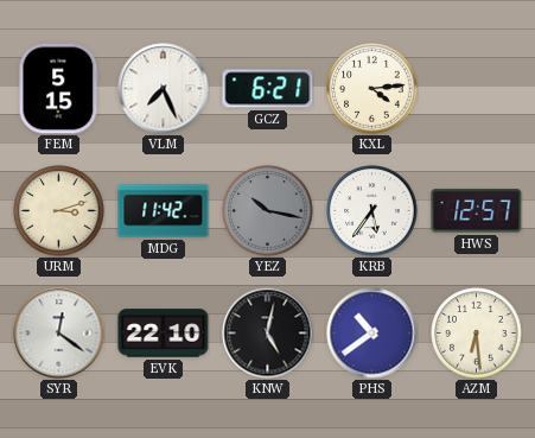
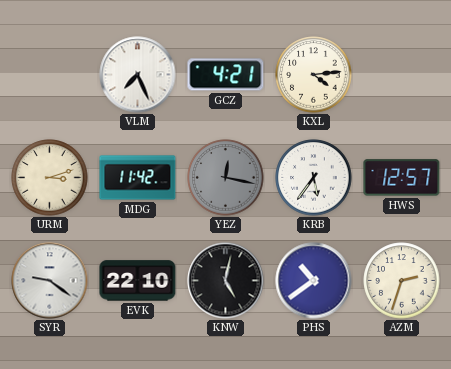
FEM: 5:15 -> none
GCZ: 6:21 -> 4:21
YEZ: 10:17 -> 12:17
SYR: 12:21 -> 9:21
AZM: 6:29 -> 2:33
